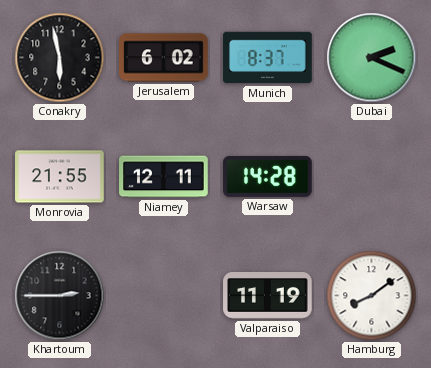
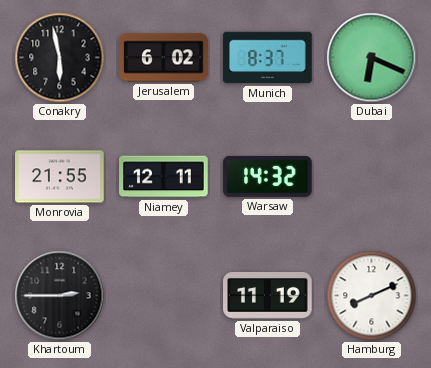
Dubai: 2:19 -> 6:19
Warsaw: 14:28 -> 14:32
Hamburg: 8:09 -> 8:11
